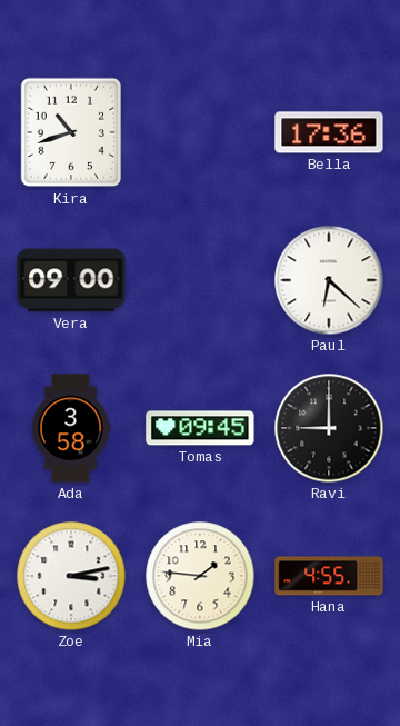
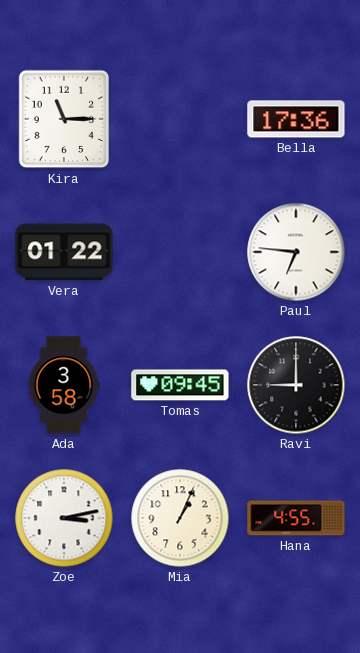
Kira: 10:42 -> 11:15
Vera: 09:00 -> 01:22
Paul: 6:22 -> 6:46
Mia: 1:46 -> 1:04
